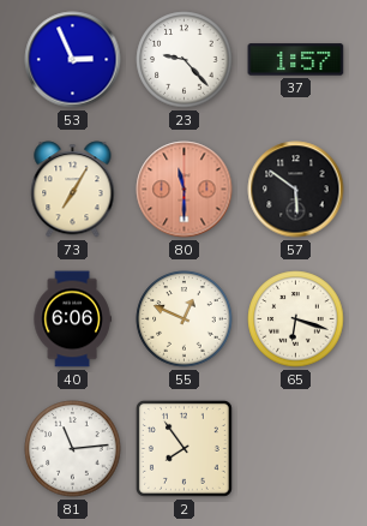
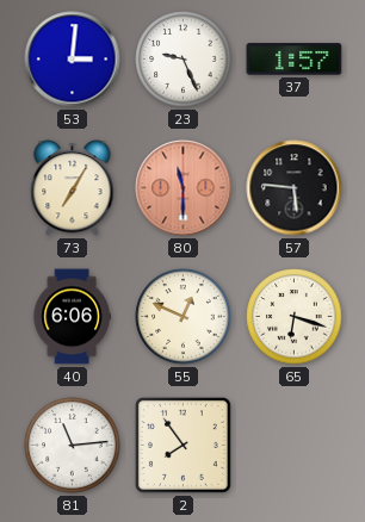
53: 2:56 -> 3:01
23: 9:23 -> 9:26
57: 5:51 -> 5:46
